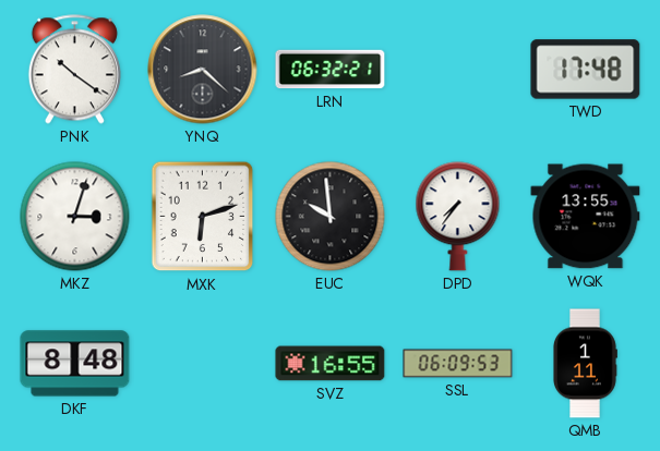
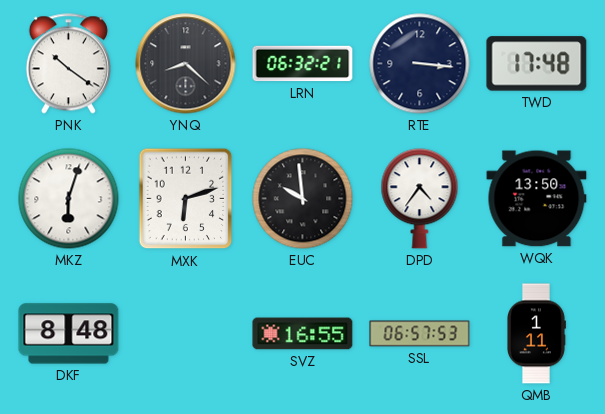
RTE: none -> 3:16
MKZ: 3:03 -> 6:03
DPD: 7:36 -> 4:36
WQK: 13:55 -> 13:50
SSL: 06:09 -> 06:57
